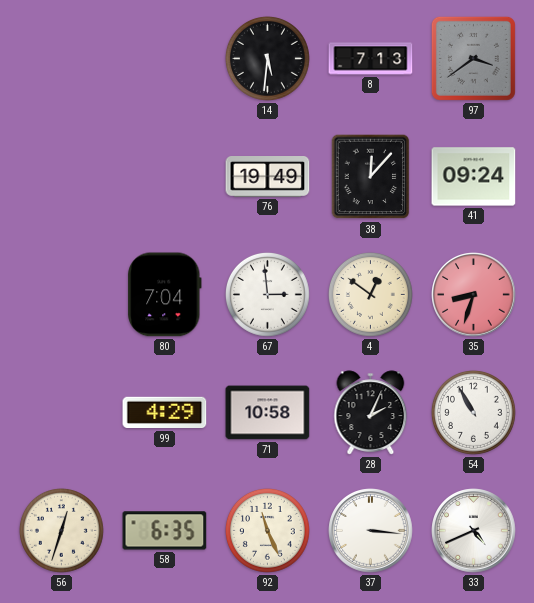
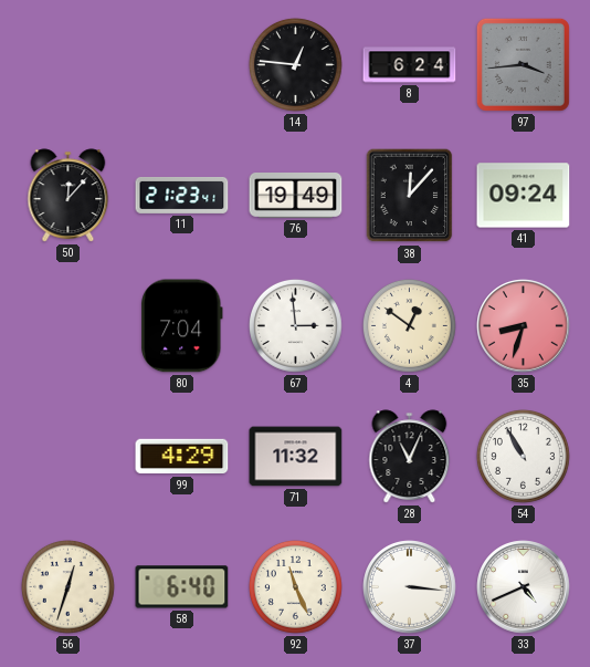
14: 5:31 -> 12:46
8: 7:13 -> 6:24
97: 3:39 -> 3:44
50: none -> 12:07
11: none -> 21:23
71: 10:58 -> 11:32
28: 2:04 -> 11:04
58: 6:35 -> 6:40
